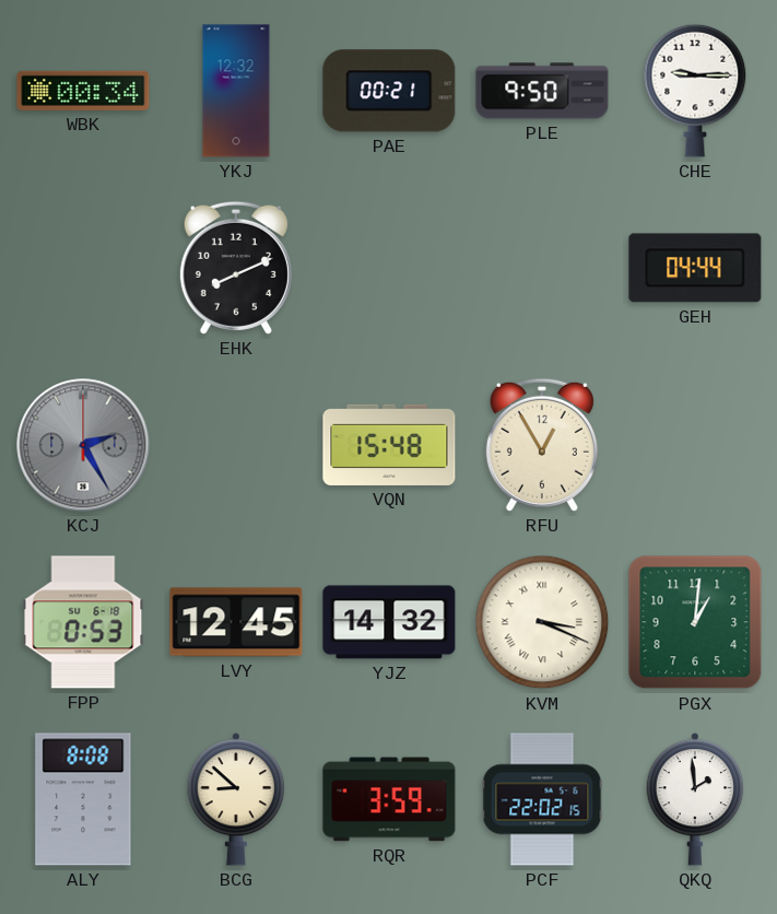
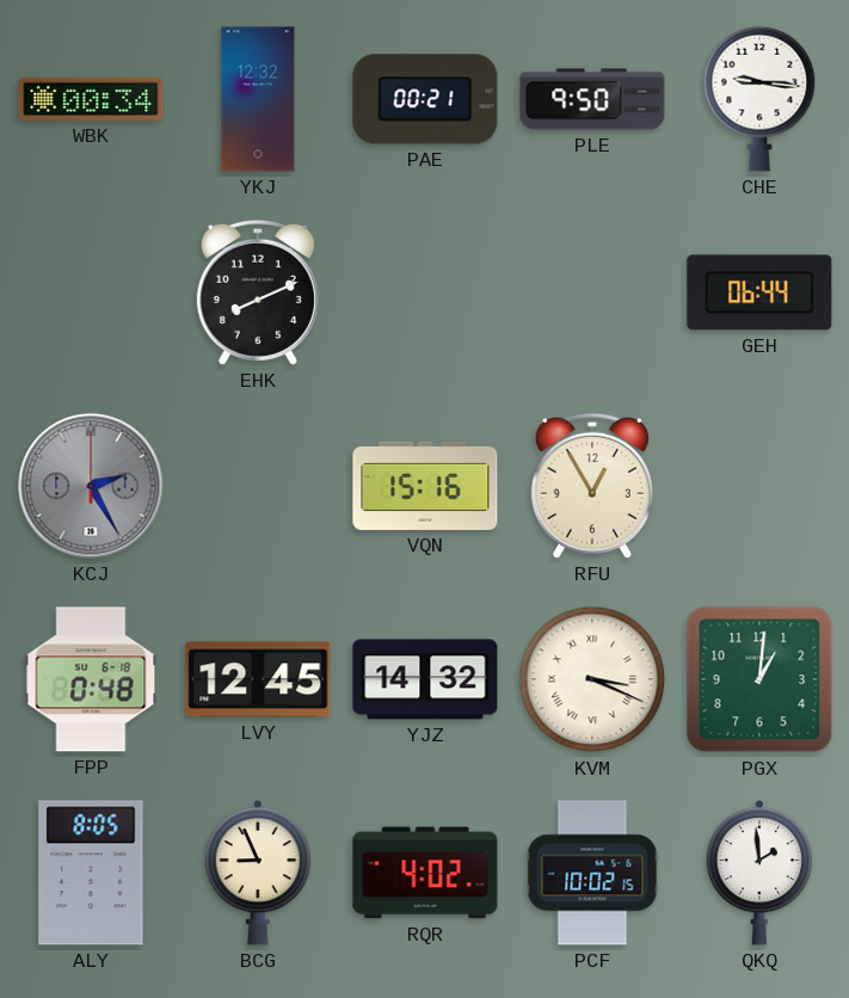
CHE: 9:15 -> 9:16
GEH: 04:44 -> 06:44
VQN: 15:48 -> 15:16
FPP: 0:53 -> 0:48
ALY: 8:08 -> 8:05
BCG: 8:52 -> 8:56
RQR: 3:59 -> 4:02
PCF: 22:02 -> 10:02
